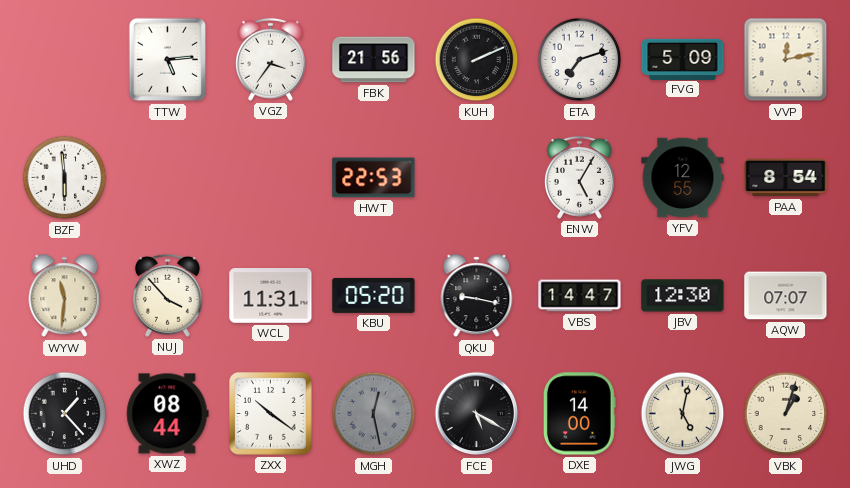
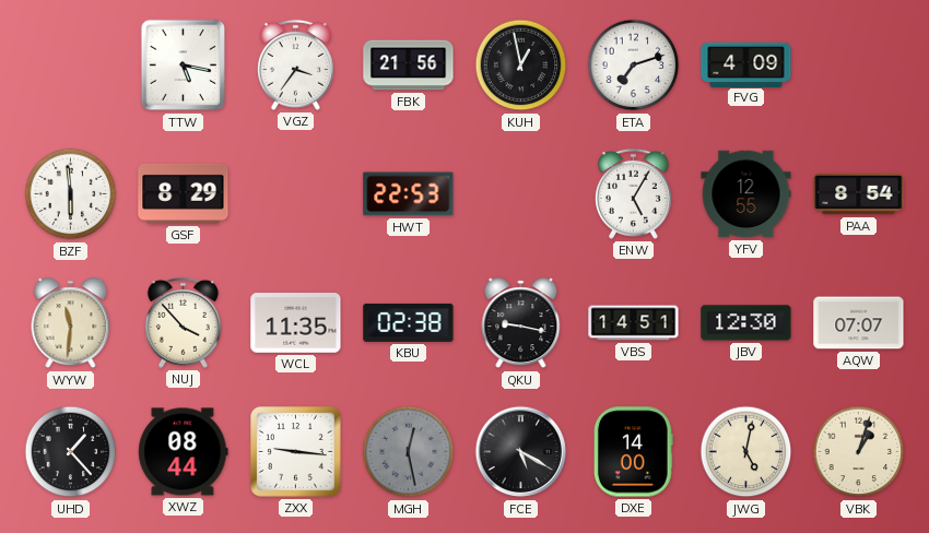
TTW: 5:14 -> 5:17
KUH: 2:11 -> 12:58
FVG: 5:09 -> 4:09
VVP: 12:13 -> none
GSF: none -> 8:29
WCL: 11:31 -> 11:35
KBU: 05:20 -> 02:38
VBS: 14:47 -> 14:51
ZXX: 10:21 -> 9:16
